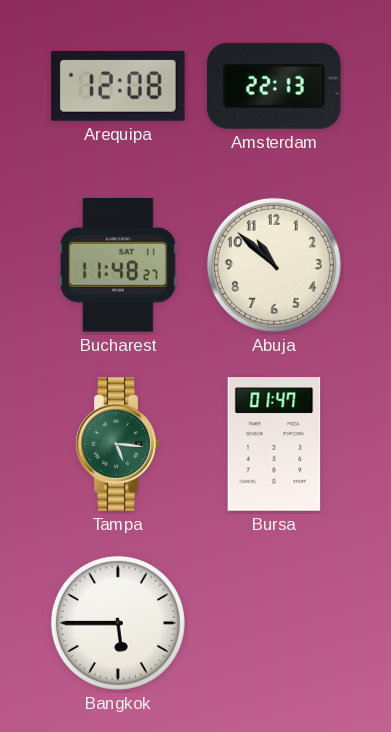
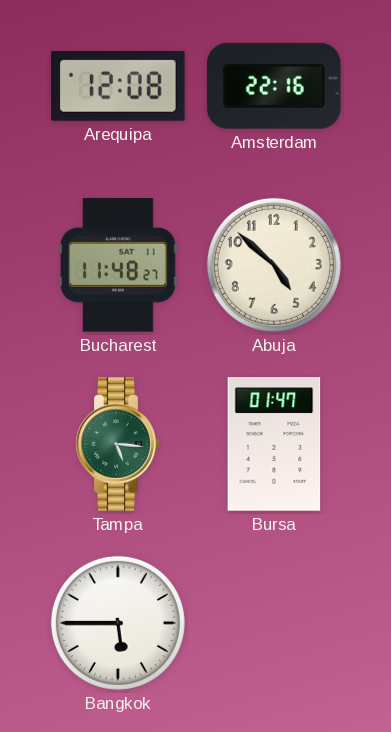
Amsterdam: 22:13 -> 22:16
Abuja: 10:52 -> 4:52
